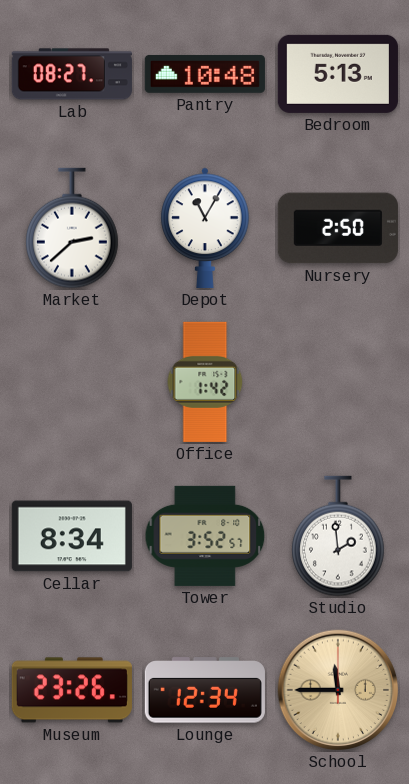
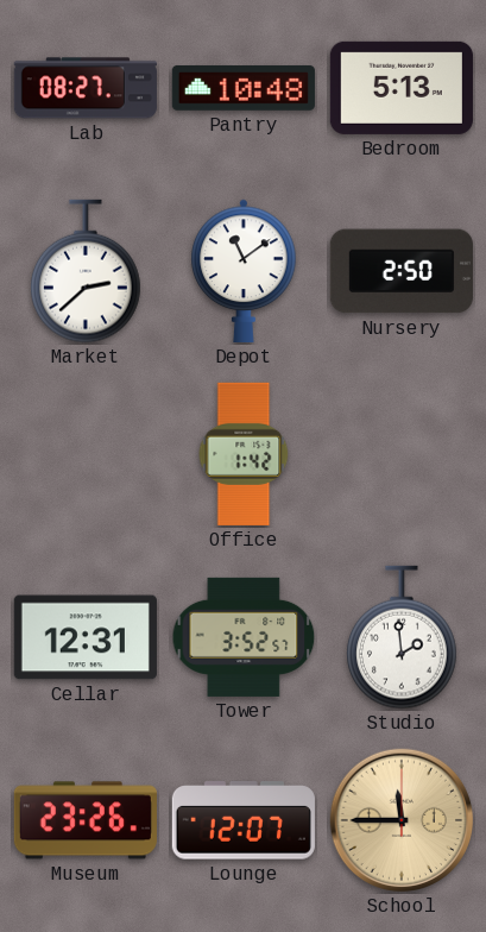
Depot: 11:05 -> 11:09
Cellar: 8:34 -> 12:31
Lounge: 12:34 -> 12:07
